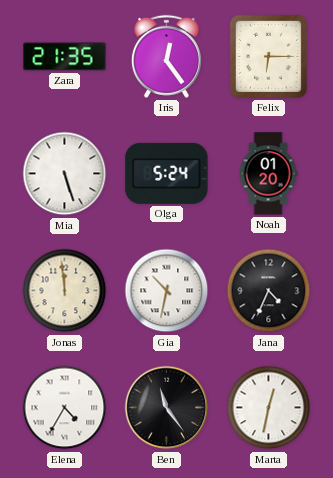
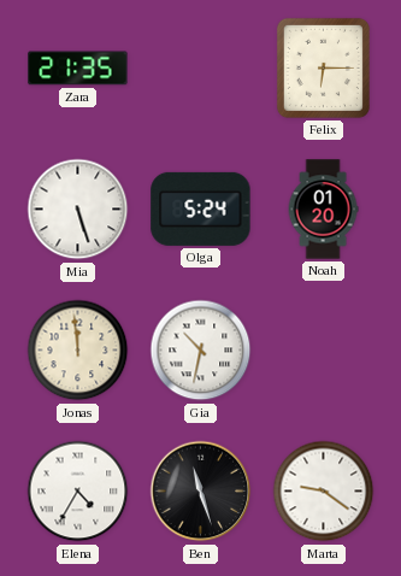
Iris: 12:24 -> none
Jana: 4:34 -> none
Ben: 11:24 -> 11:27
Marta: 12:32 -> 9:21
